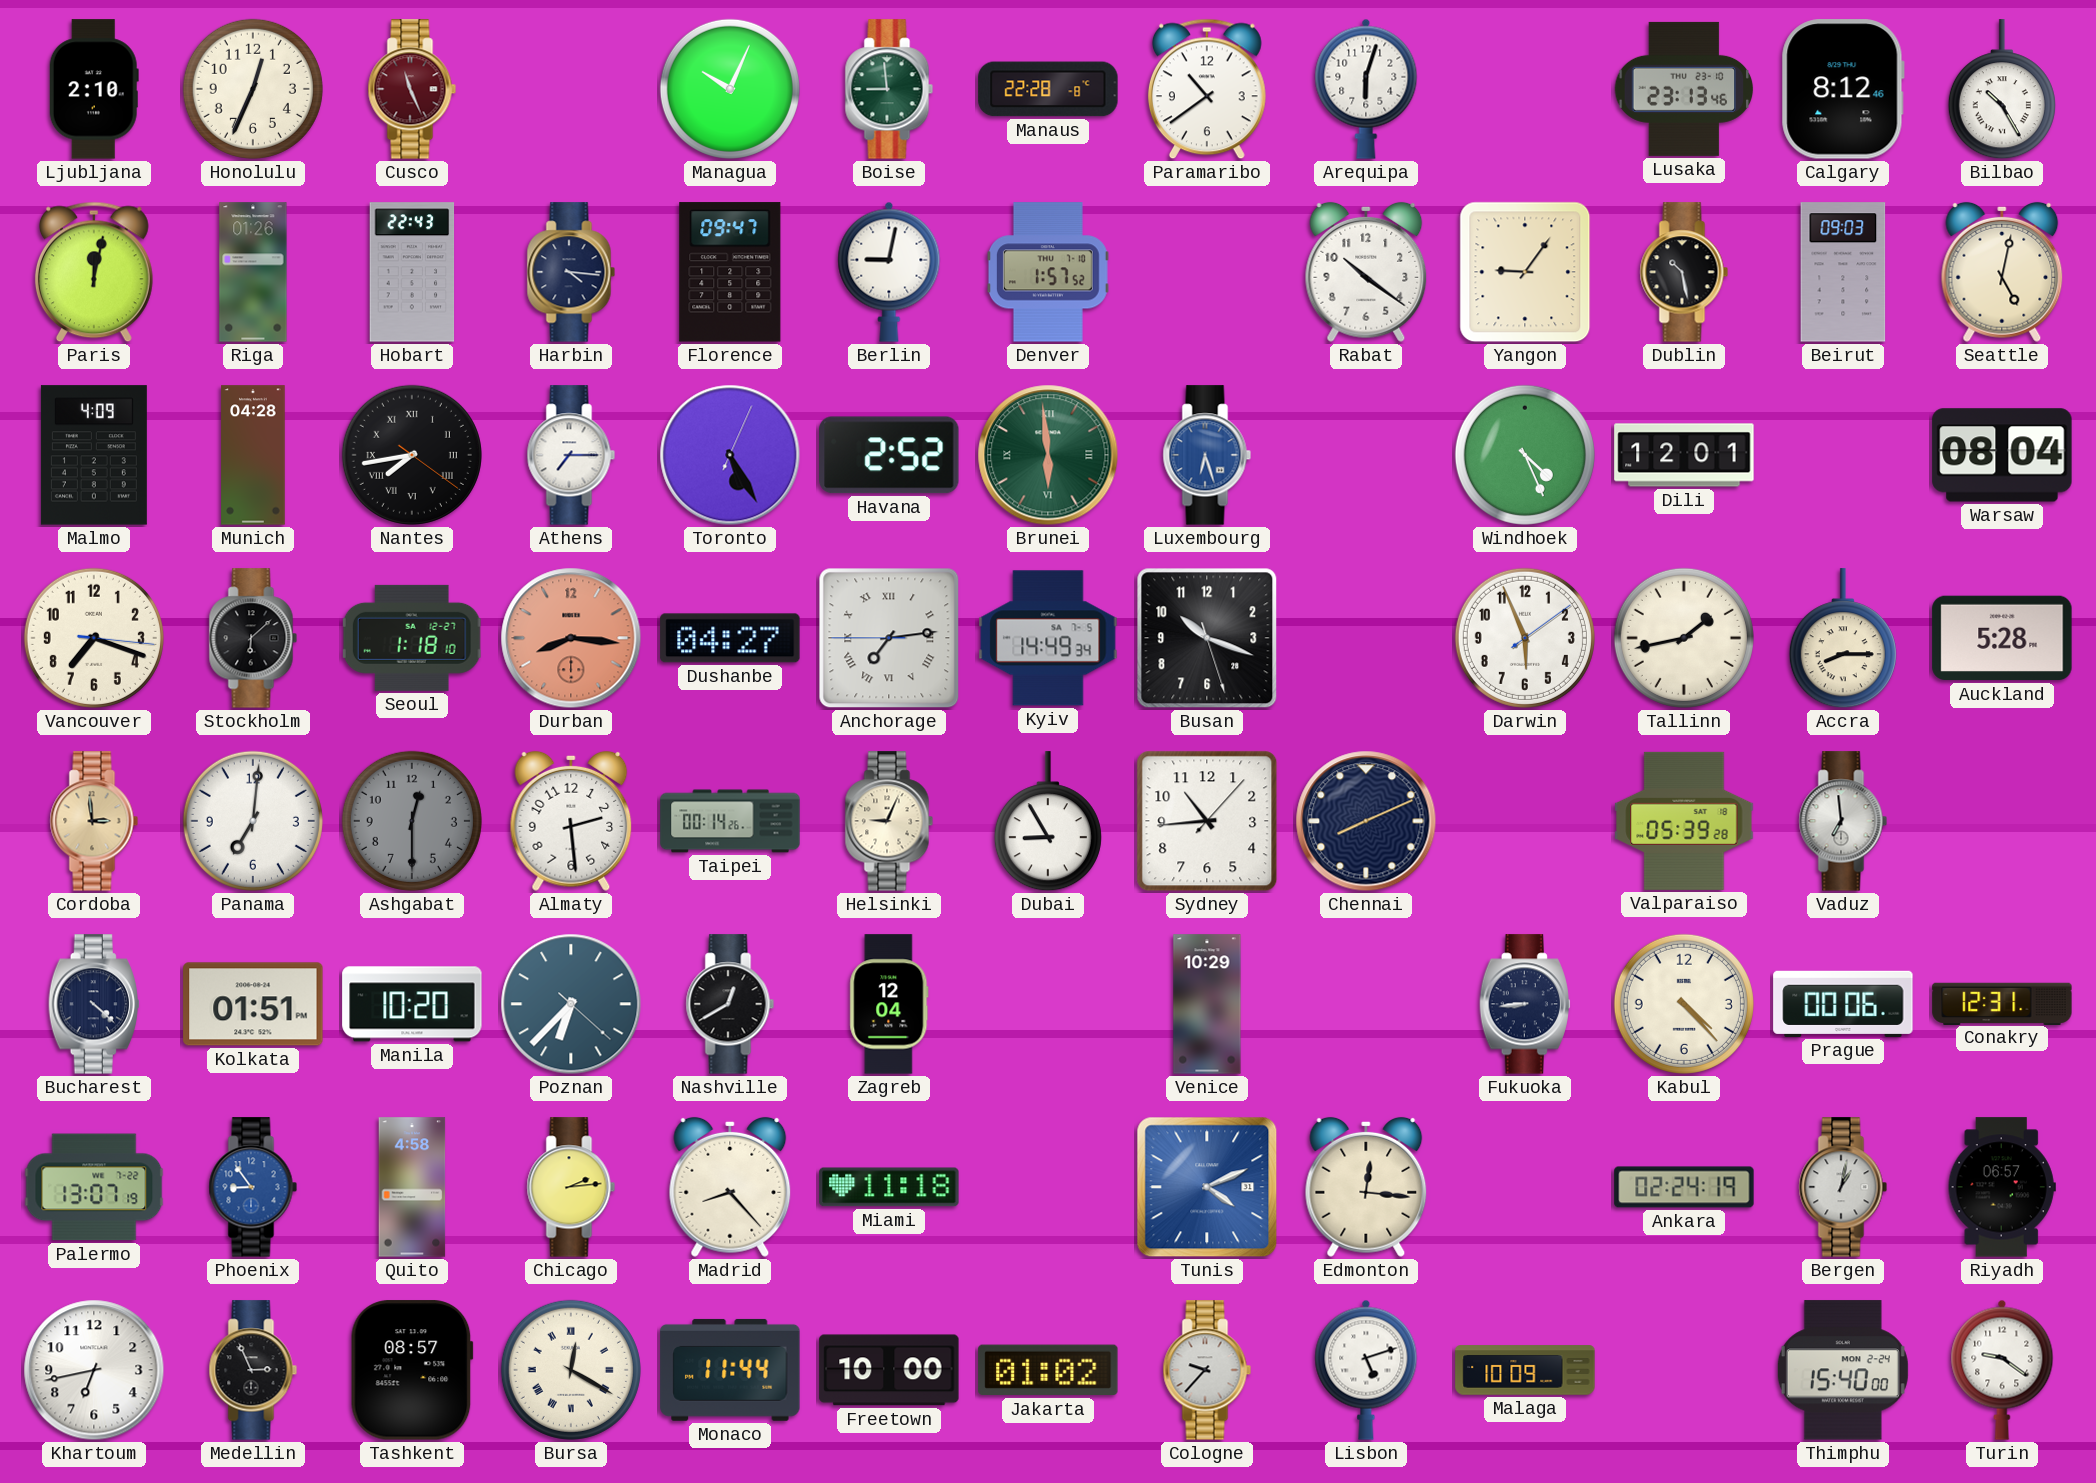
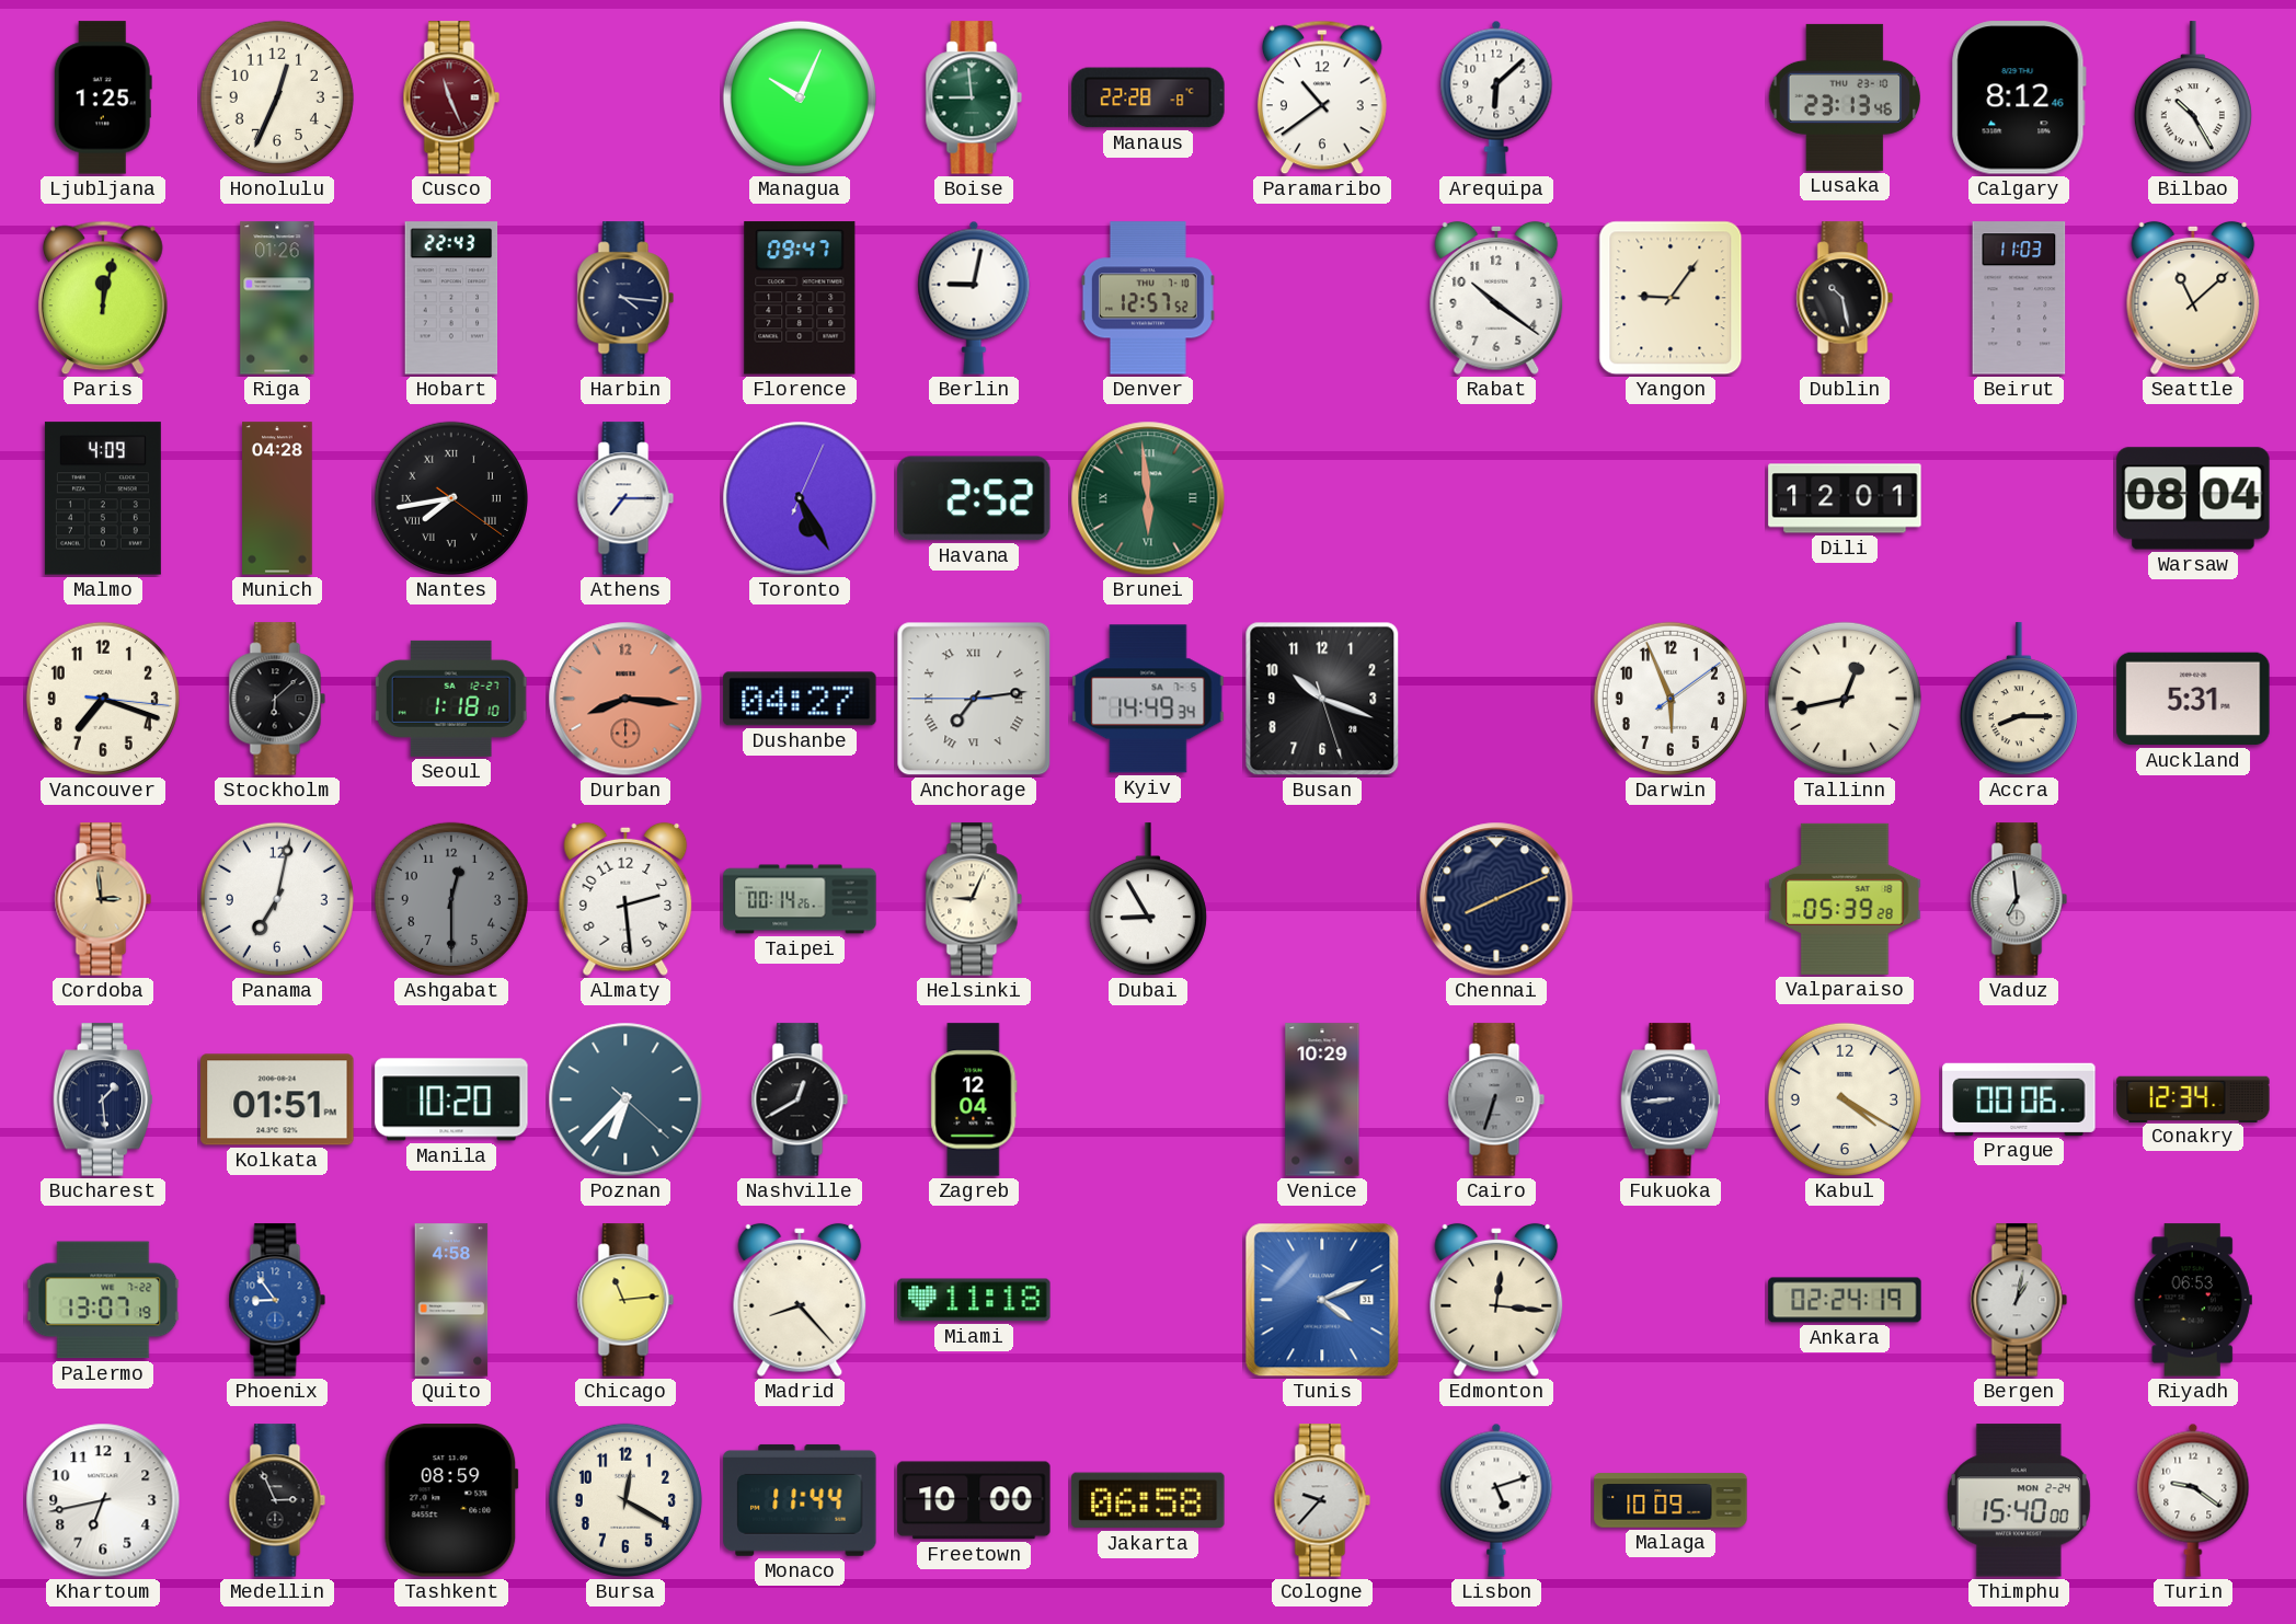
Ljubljana: 2:10 -> 1:25
Arequipa: 6:03 -> 6:08
Denver: 1:57 -> 12:57
Beirut: 09:03 -> 11:03
Seattle: 5:02 -> 11:08
Luxembourg: 6:27 -> none
Windhoek: 4:26 -> none
Tallinn: 1:43 -> 12:43
Auckland: 5:28 -> 5:31
Panama: 7:01 -> 7:02
Sydney: 10:44 -> none
Bucharest: 4:22 -> 1:29
Cairo: none -> 6:33
Kabul: 4:23 -> 4:20
Conakry: 12:31 -> 12:34
Chicago: 2:14 -> 11:14
Riyadh: 06:57 -> 06:53
Tashkent: 08:57 -> 08:59
Bursa numerals: Roman -> Arabic
Jakarta: 01:02 -> 06:58
